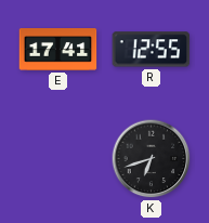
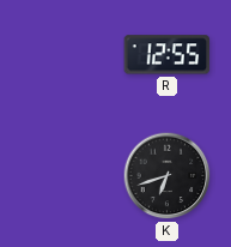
E: 17:41 -> none
